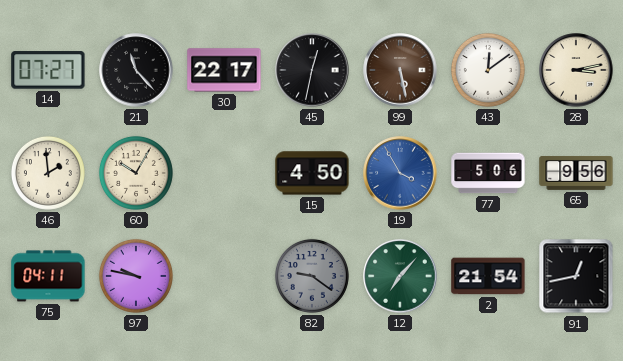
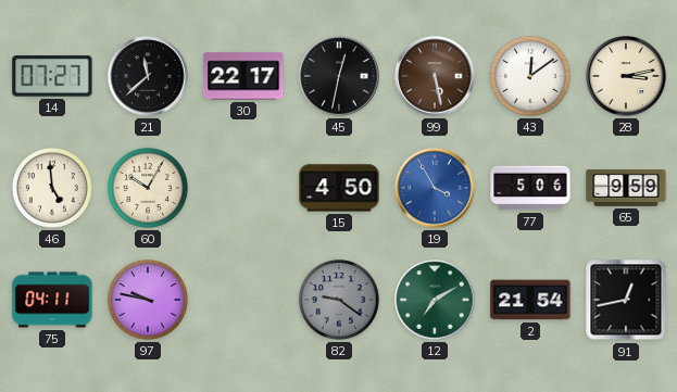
21: 11:23 -> 11:38
46: 1:59 -> 4:59
65: 9:56 -> 9:59
12: 7:07 -> 7:10
